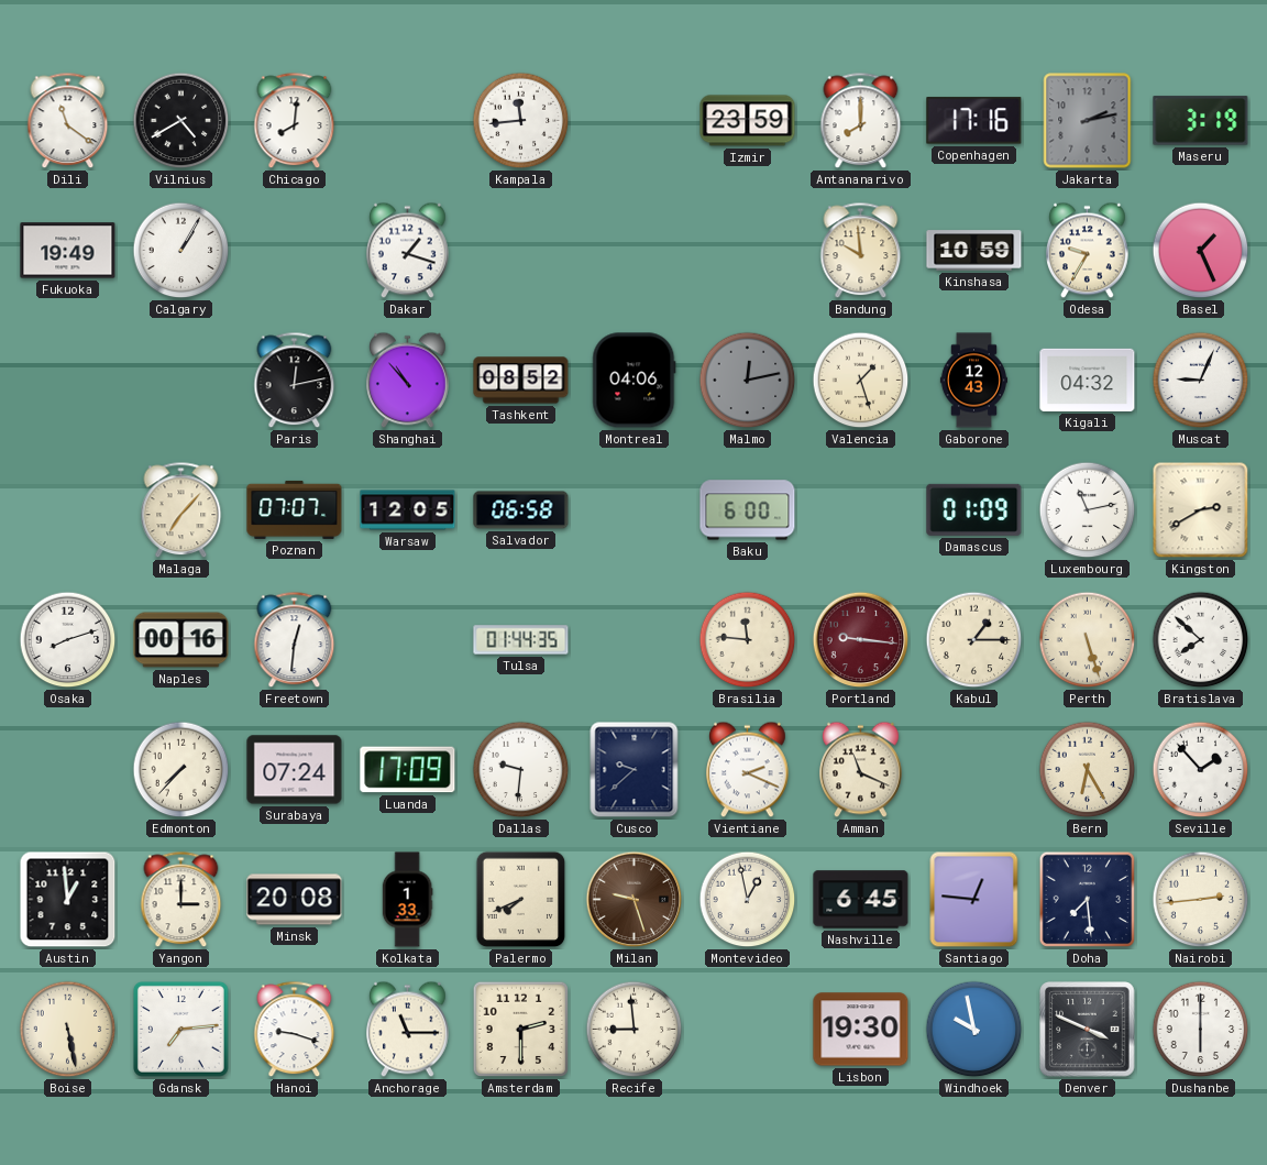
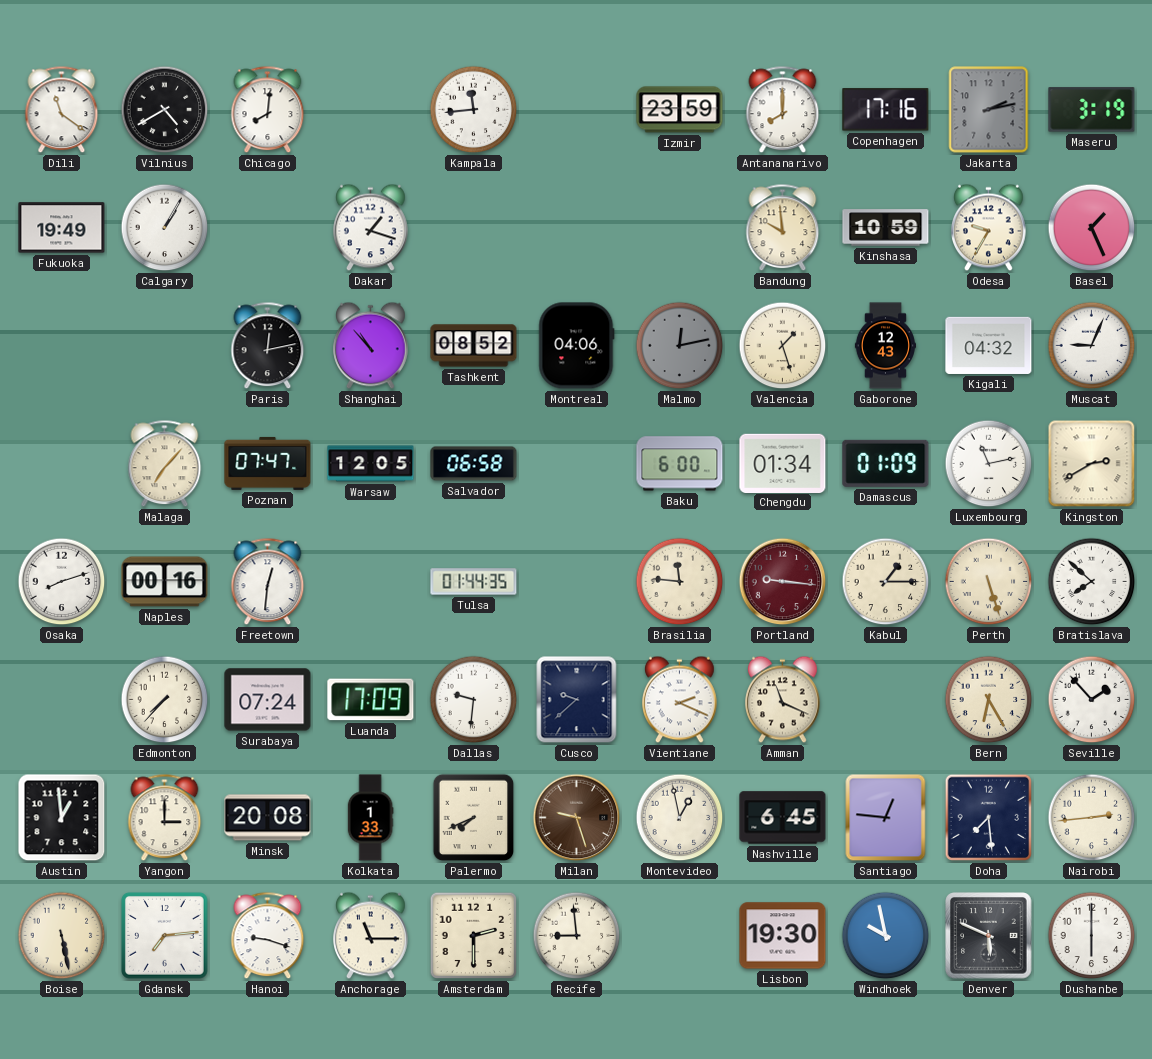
Poznan: 07:07 -> 07:47
Chengdu: none -> 01:34
Denver: 3:49 -> 5:49
